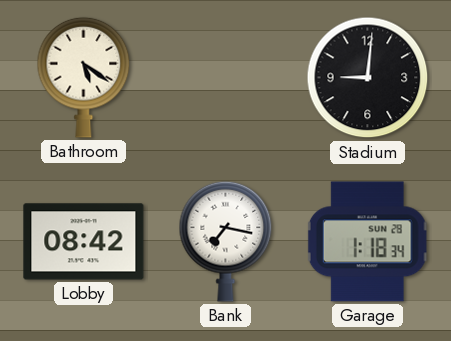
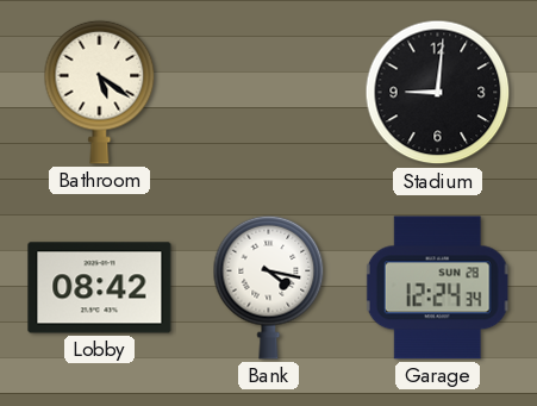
Bank: 7:17 -> 4:17
Garage: 1:18 -> 12:24
